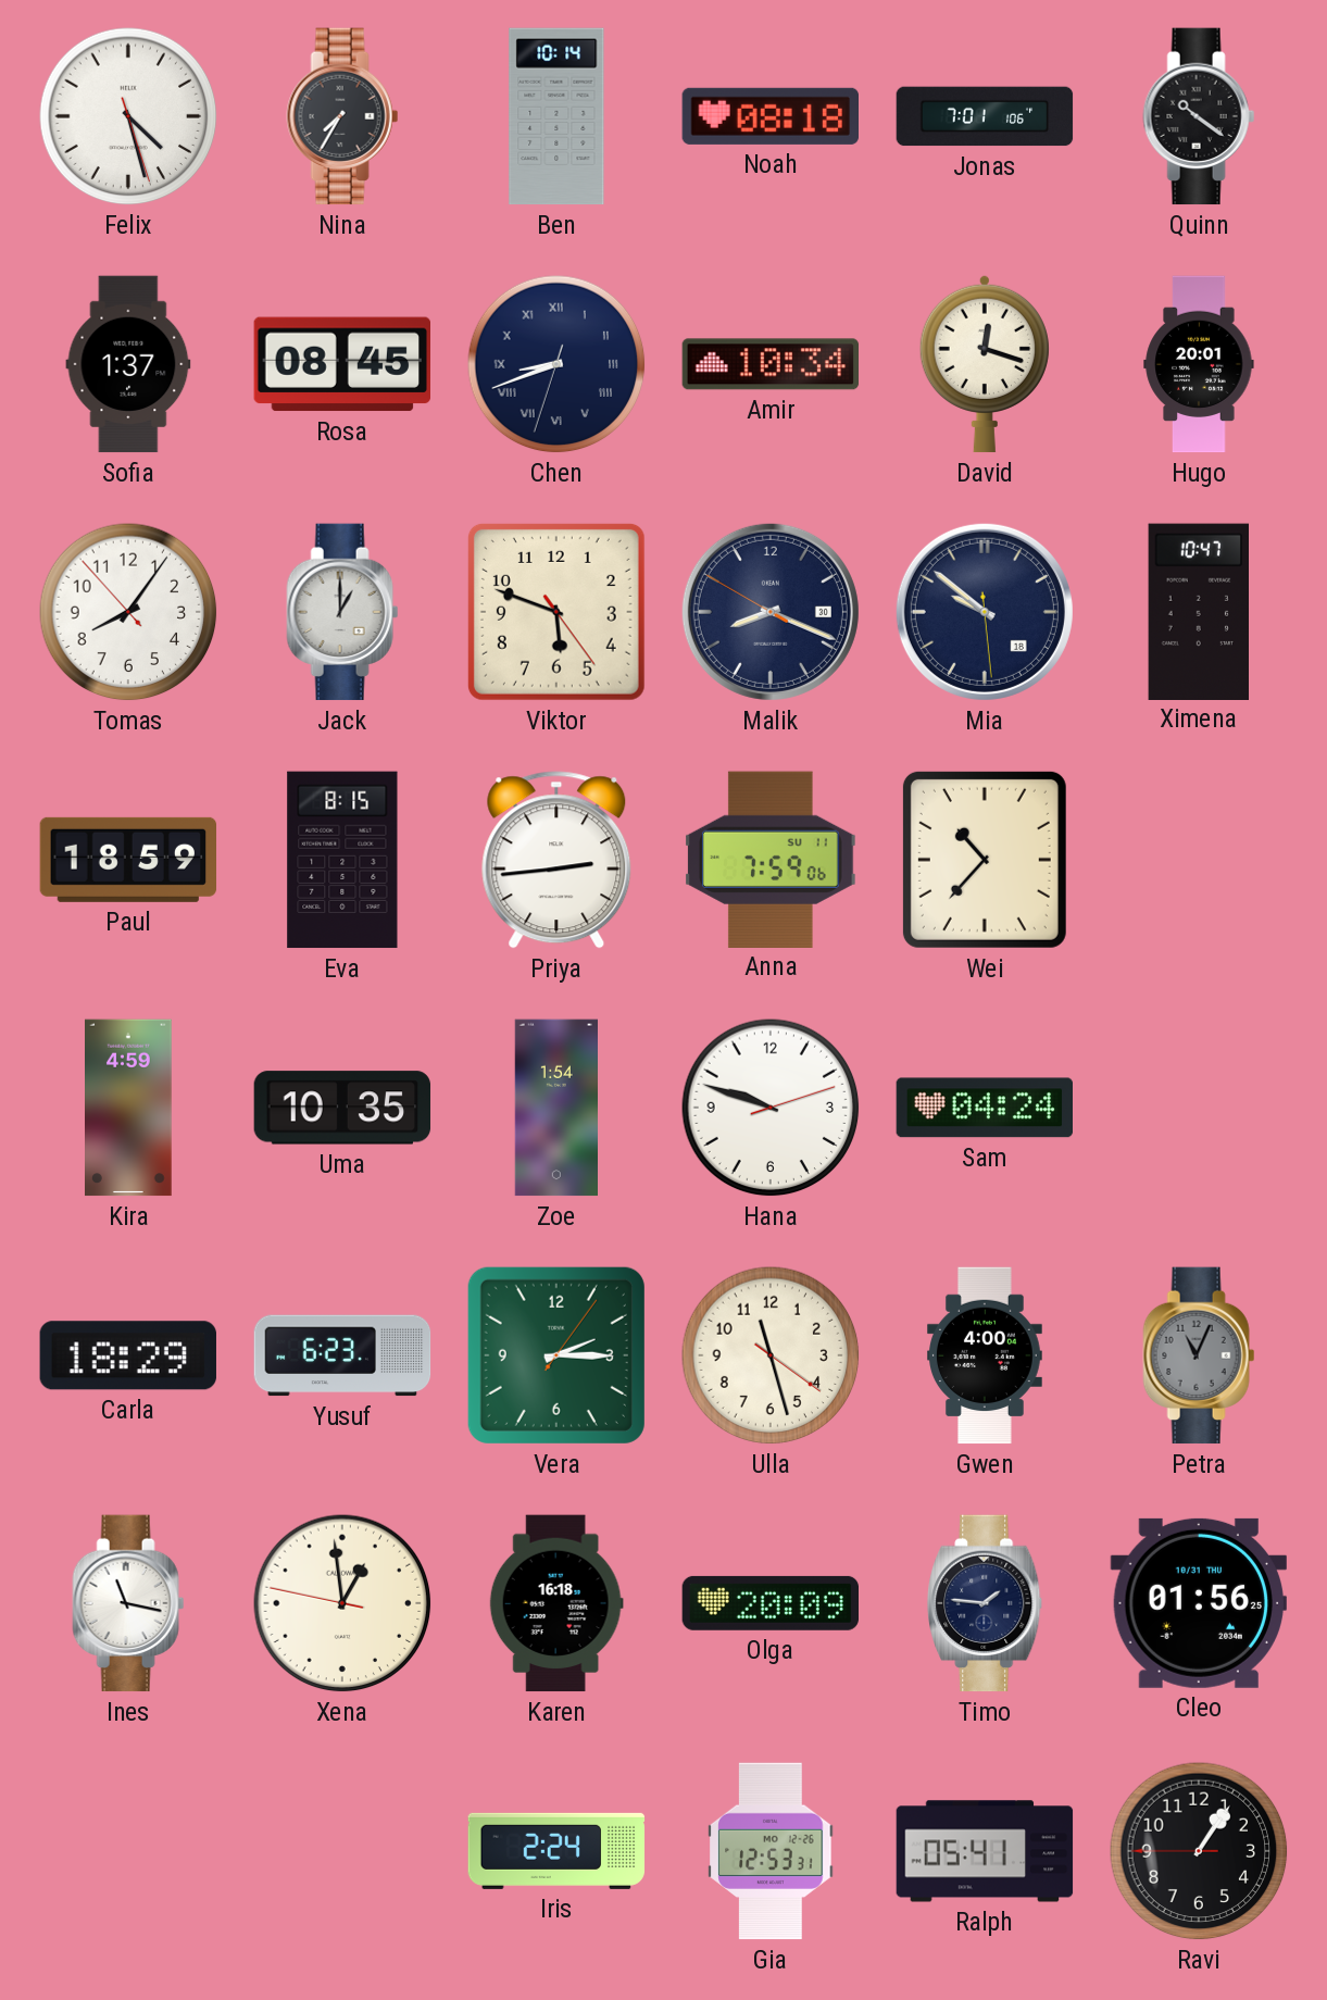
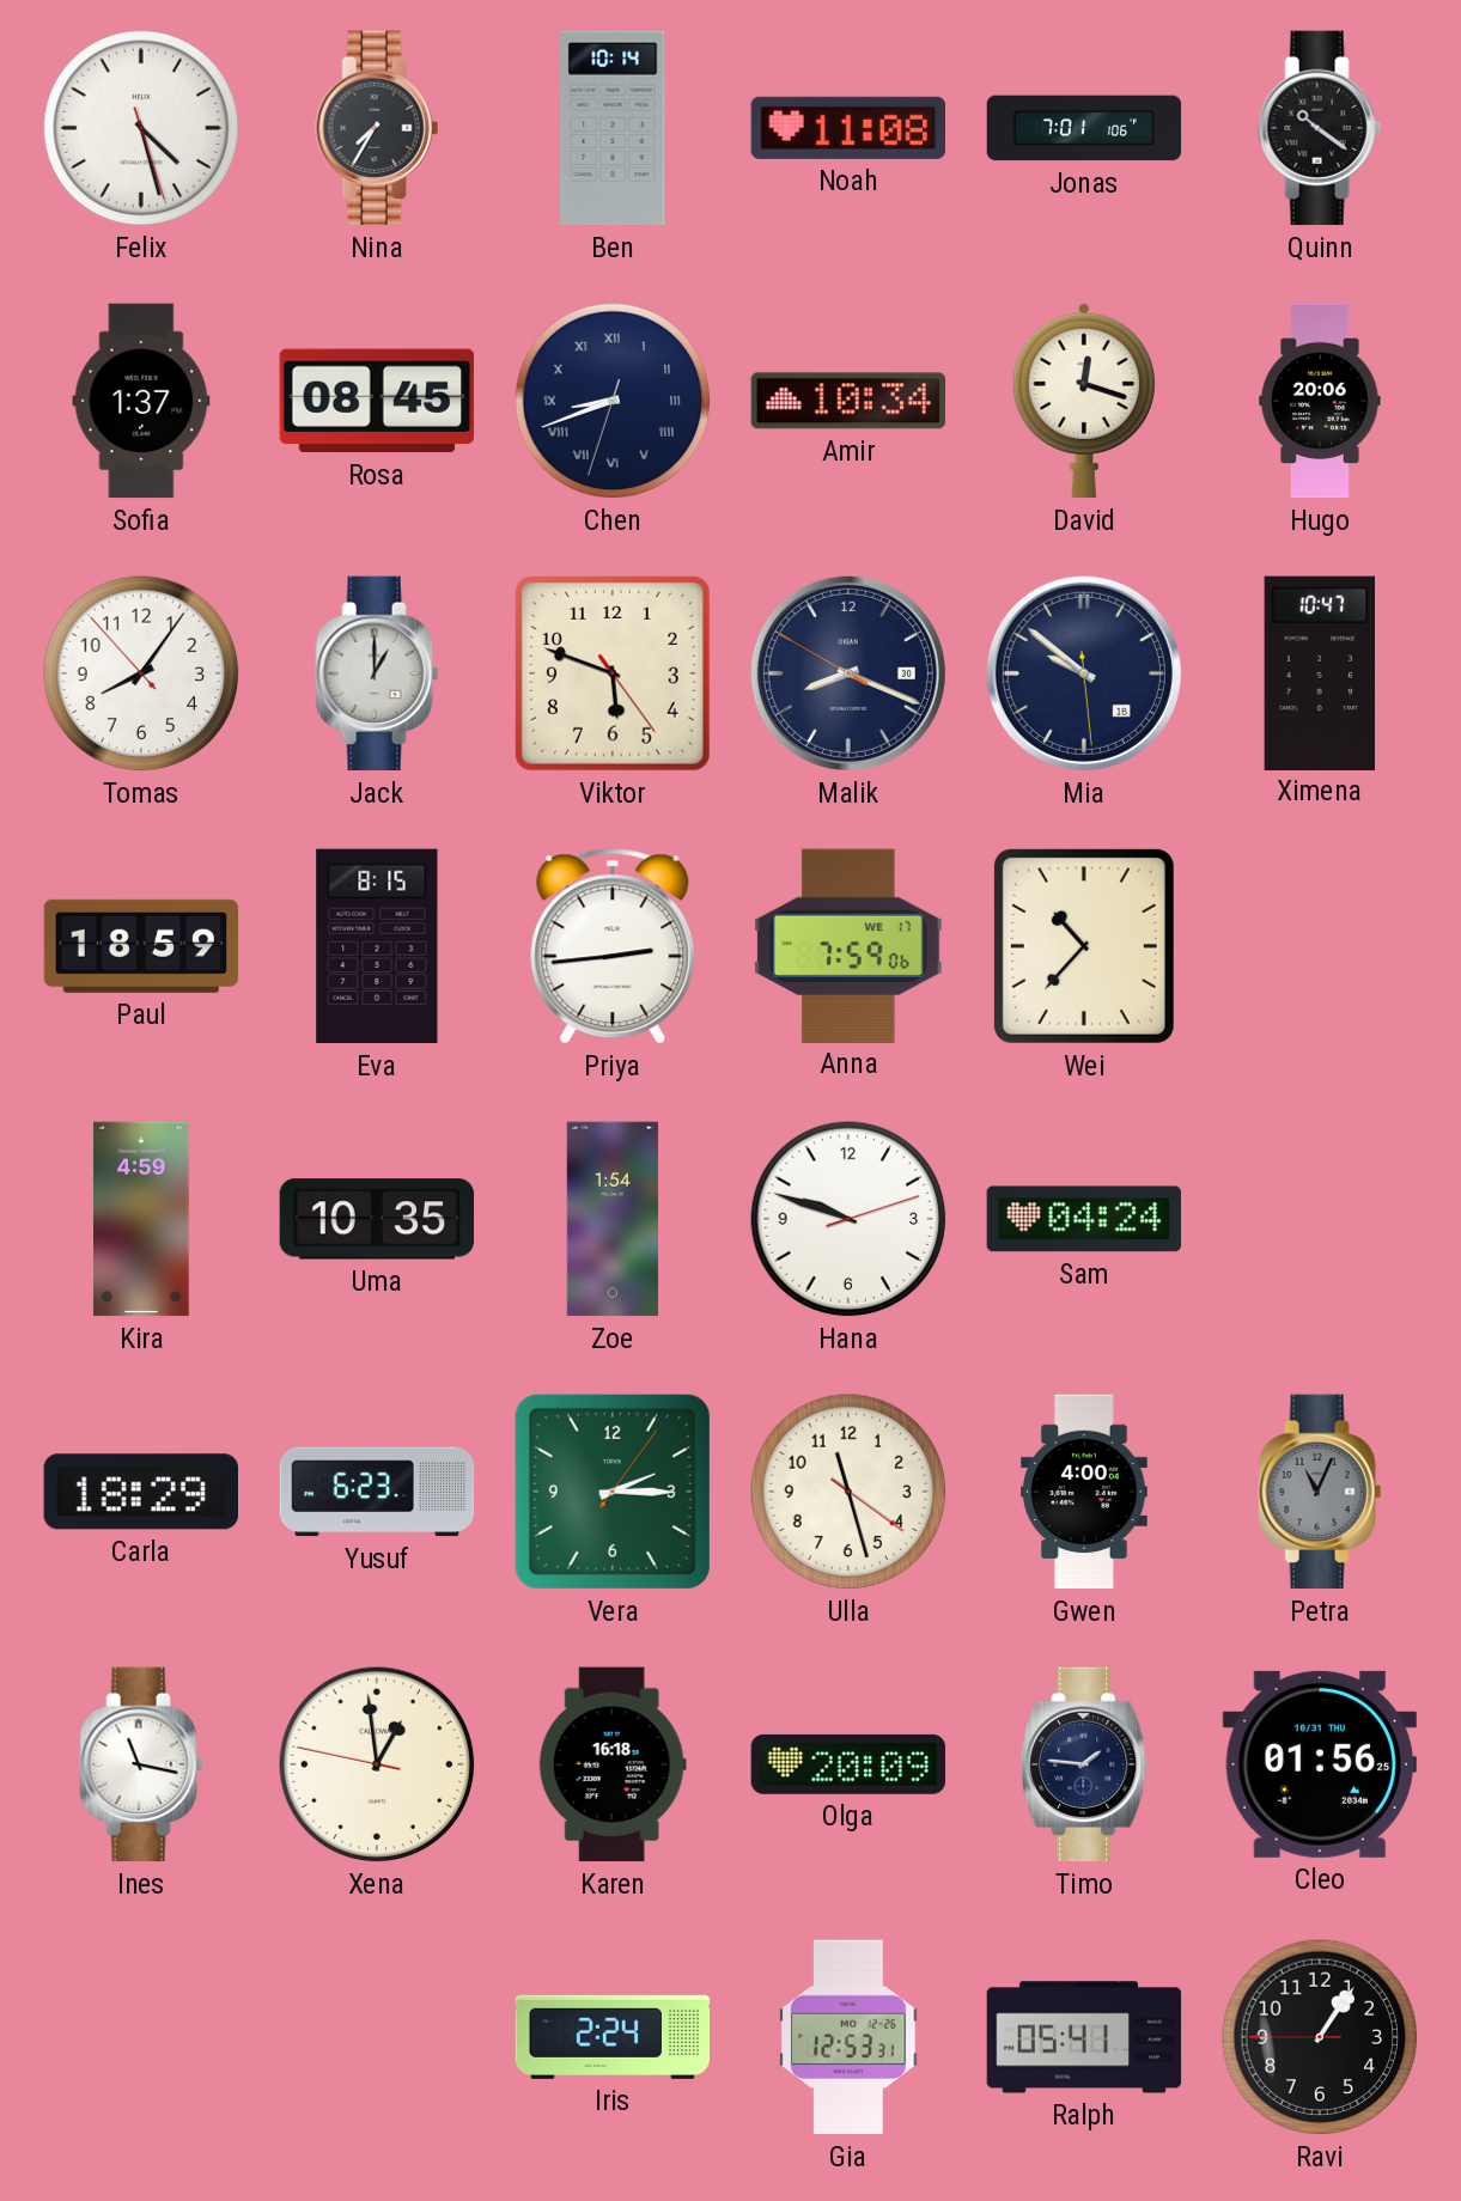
Noah: 08:18 -> 11:08
Hugo: 20:01 -> 20:06
Anna date: SU 11 -> WE 17
